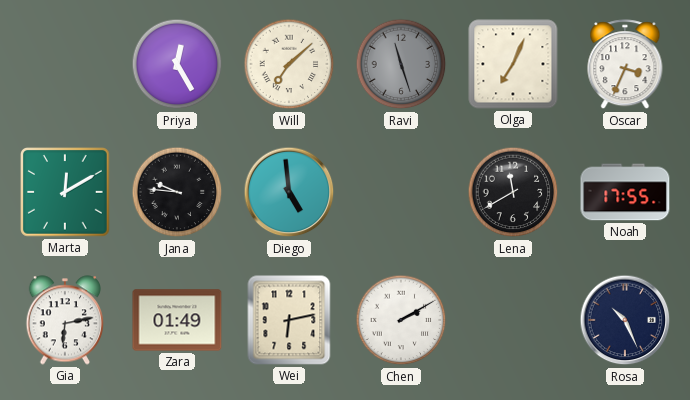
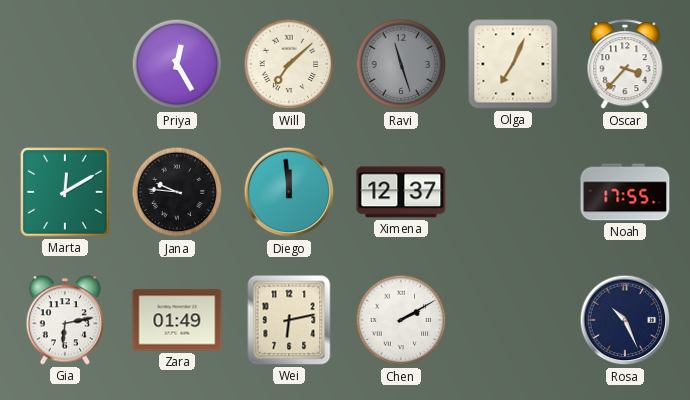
Oscar: 3:34 -> 3:37
Diego: 4:59 -> 11:59
Ximena: none -> 12:37
Lena: 11:40 -> none
